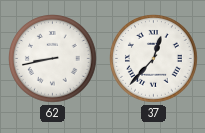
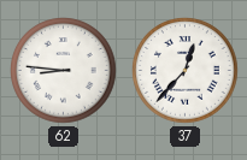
62: 8:43 -> 8:46
